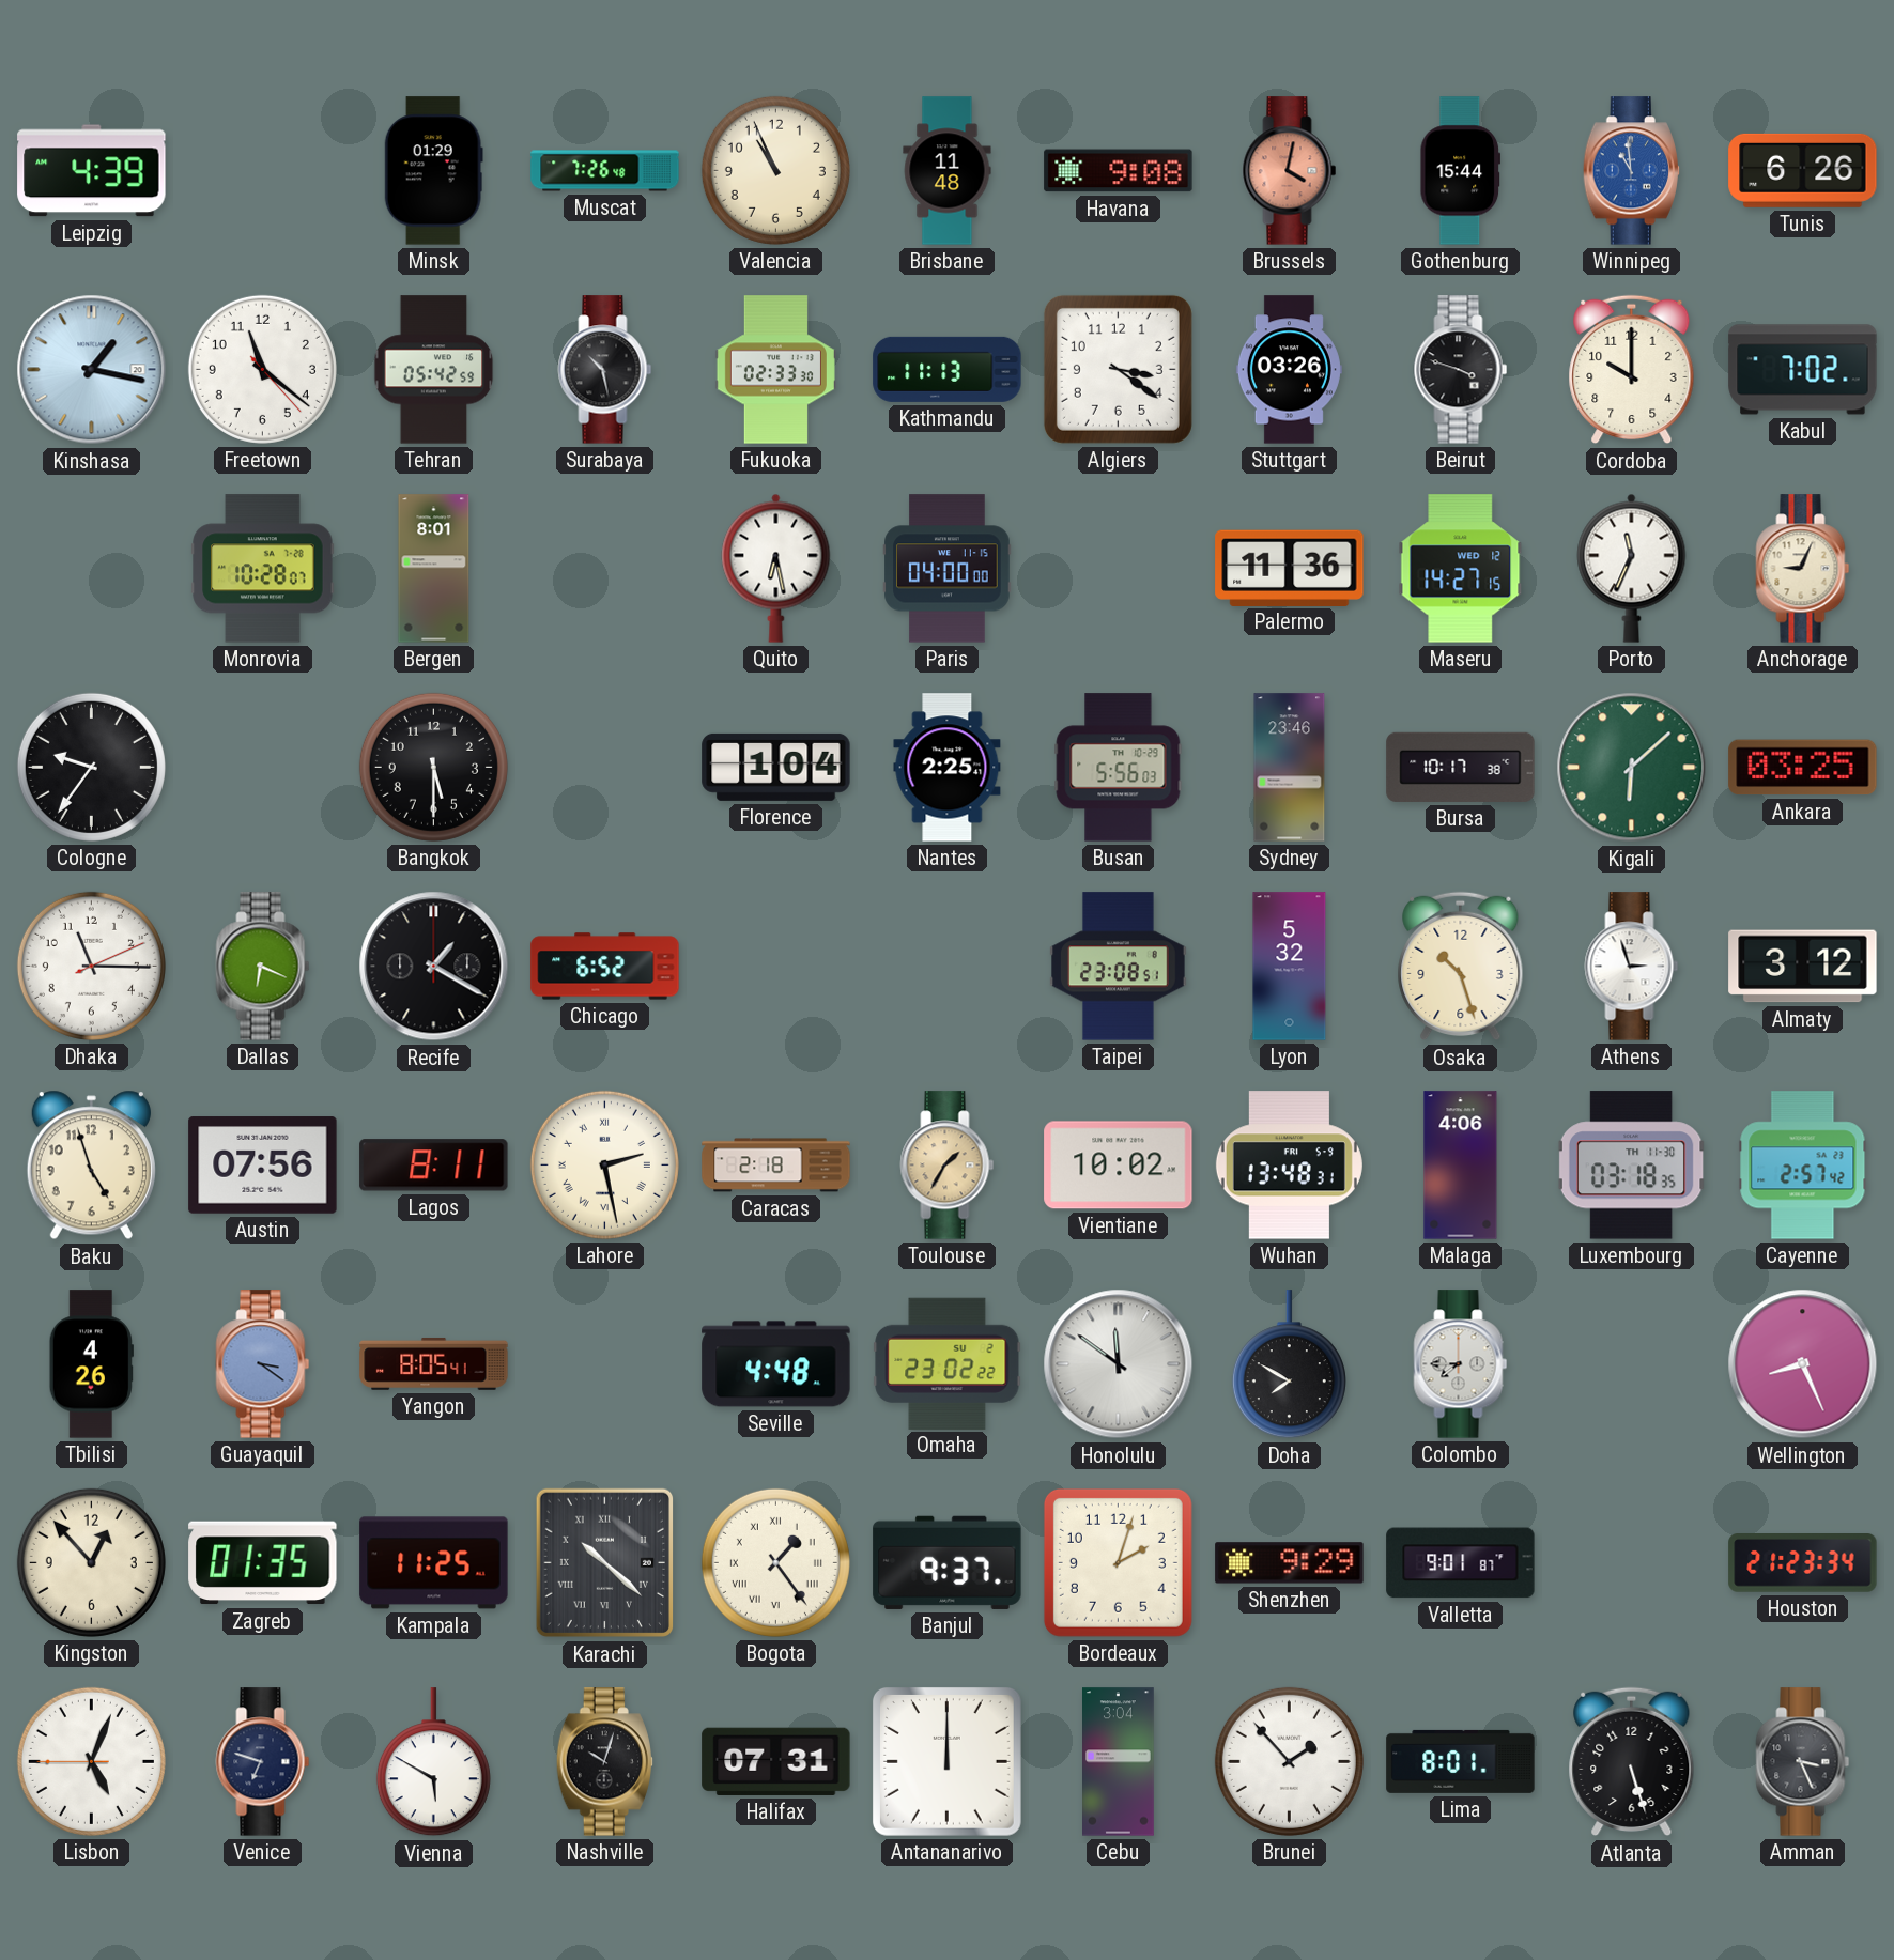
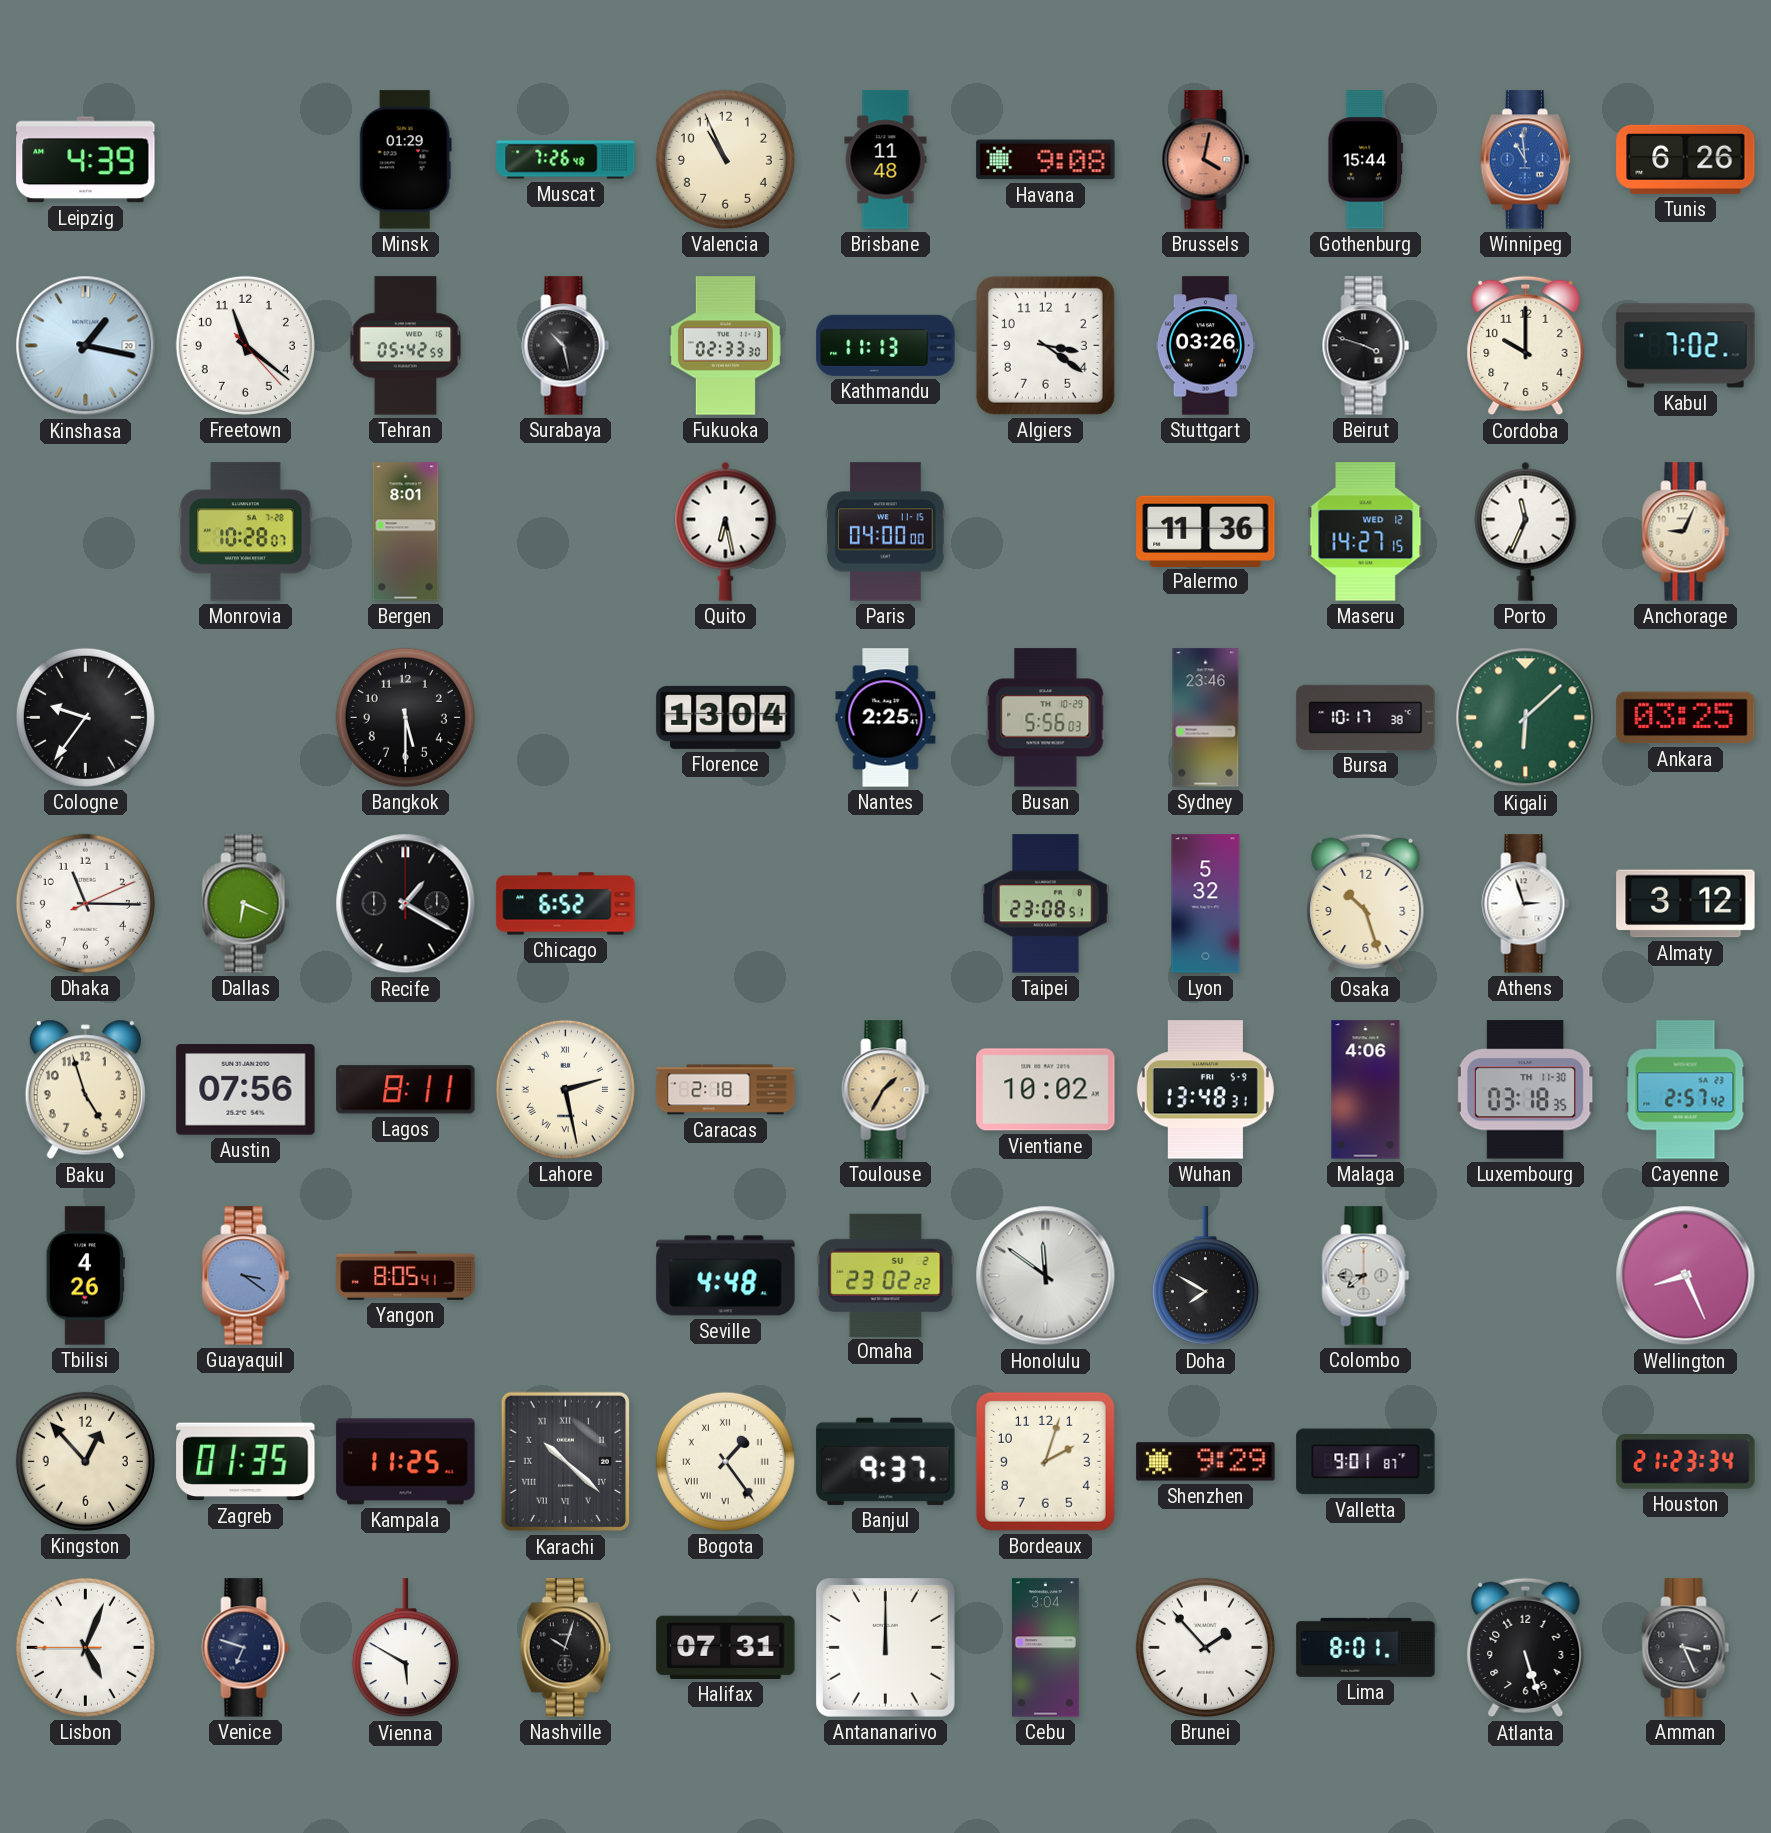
Florence: 1:04 -> 13:04
